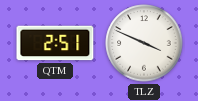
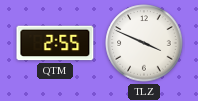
QTM: 2:51 -> 2:55
